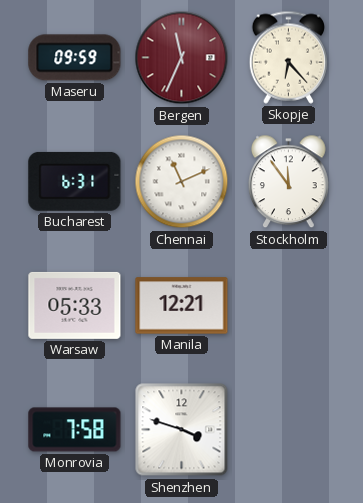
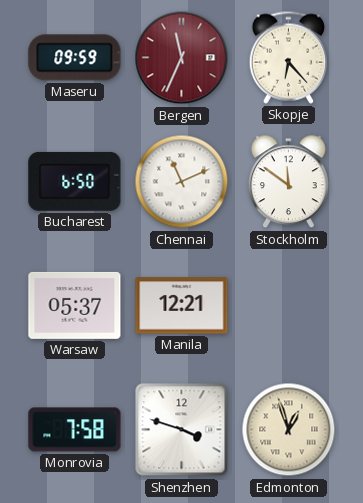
Bucharest: 6:31 -> 6:50
Stockholm: 11:54 -> 11:51
Warsaw: 05:33 -> 05:37
Edmonton: none -> 12:57
